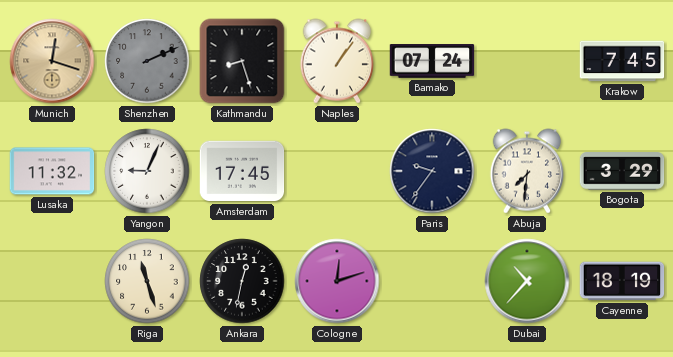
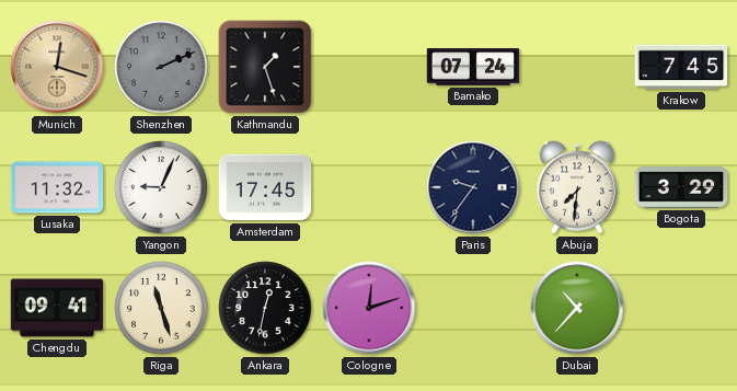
Kathmandu: 8:27 -> 1:27
Naples: 1:06 -> none
Chengdu: none -> 09:41
Cayenne: 18:19 -> none
